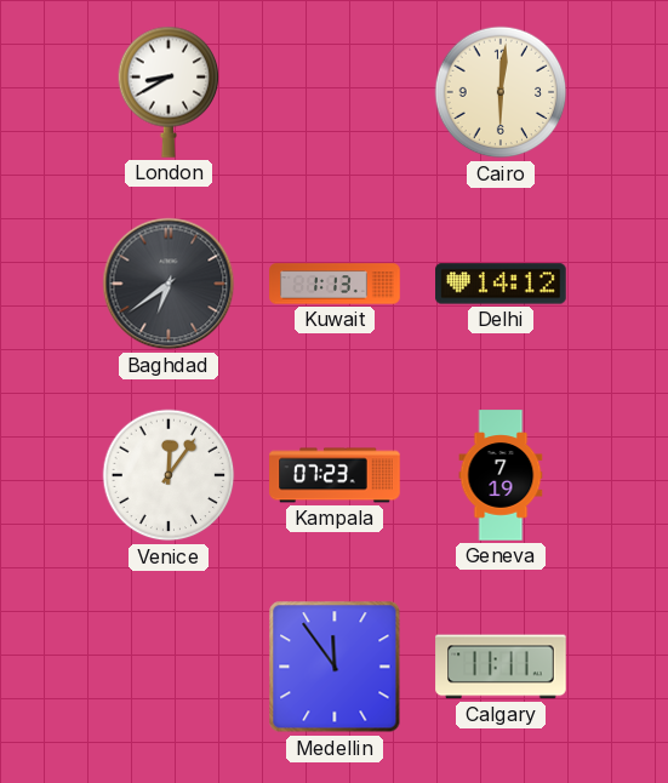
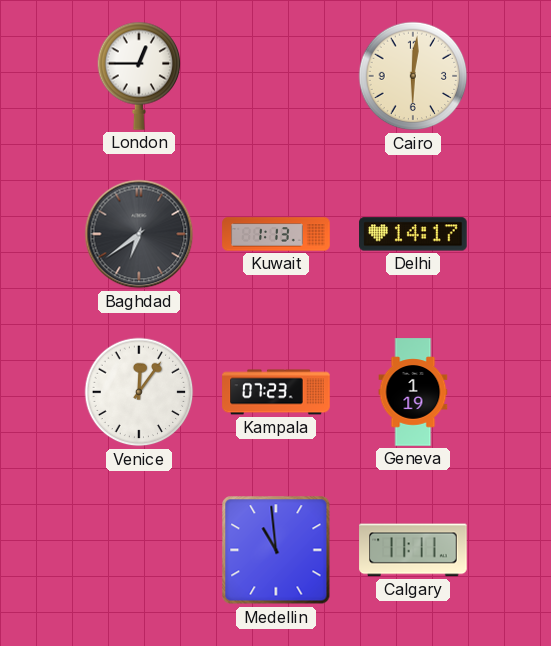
London: 8:40 -> 12:45
Delhi: 14:12 -> 14:17
Geneva: 7:19 -> 1:19
Medellin: 11:54 -> 10:59
